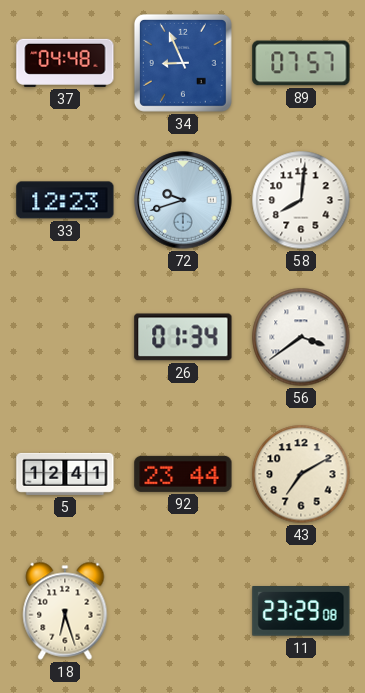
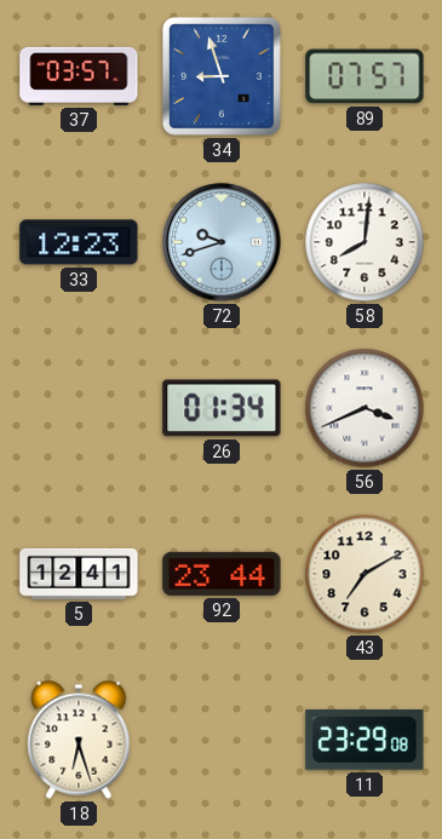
37: 04:48 -> 03:57
34: 8:56 -> 8:57
56: 3:39 -> 3:41
